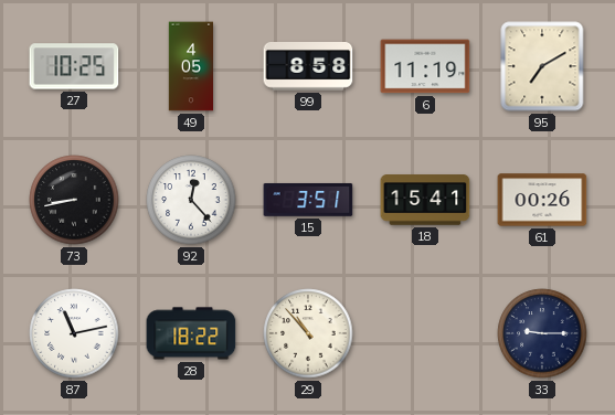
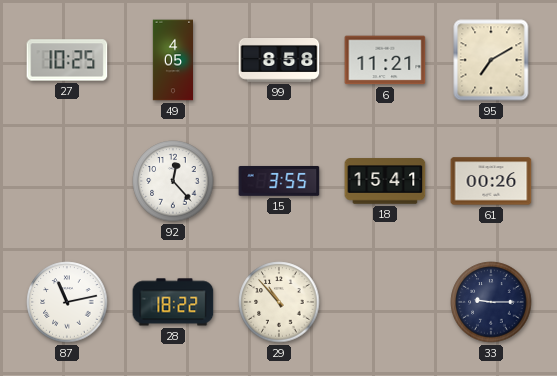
6: 11:19 -> 11:21
73: 8:43 -> none
15: 3:51 -> 3:55
